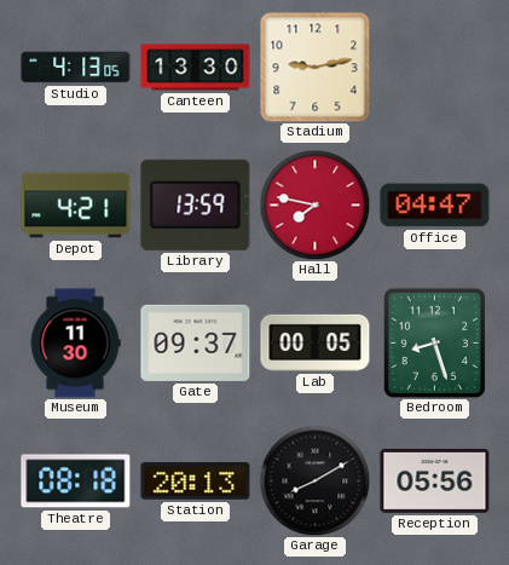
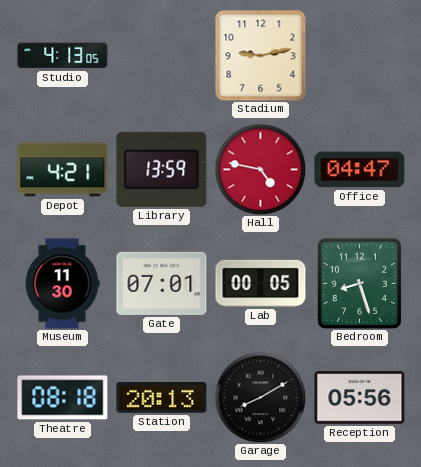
Canteen: 13:30 -> none
Hall: 7:47 -> 4:47
Gate: 09:37 -> 07:01
